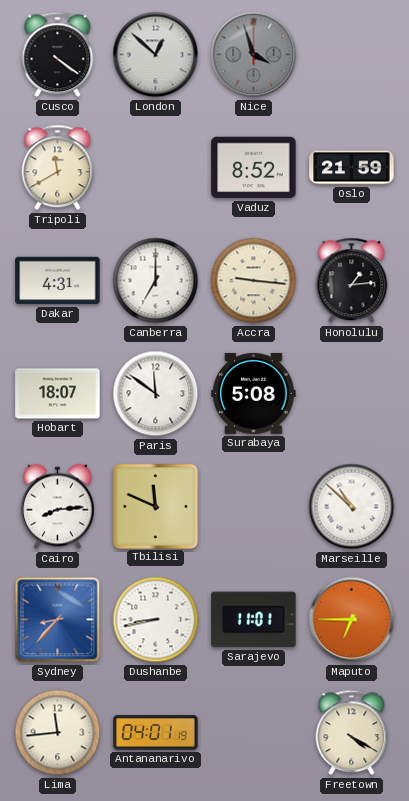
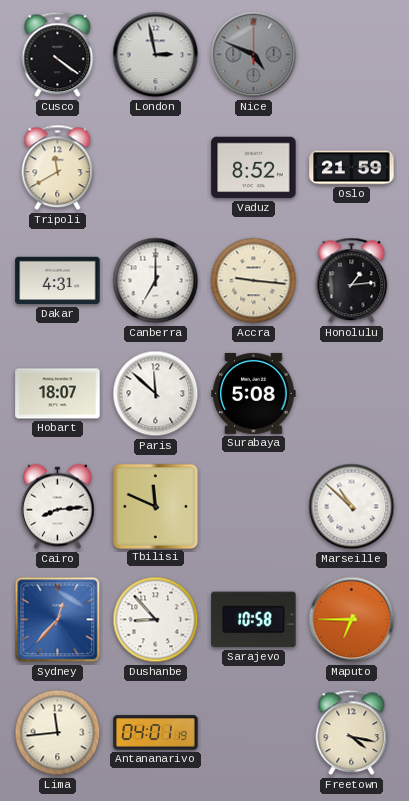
London: 12:52 -> 2:58
Nice: 3:57 -> 4:49
Paris: 11:51 -> 11:52
Sydney: 8:37 -> 12:37
Dushanbe: 8:43 -> 8:53
Sarajevo: 11:01 -> 10:58
Freetown: 4:20 -> 4:17
